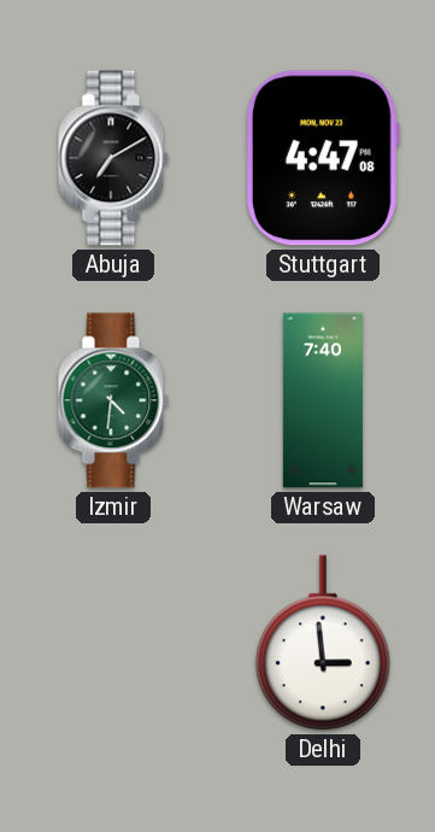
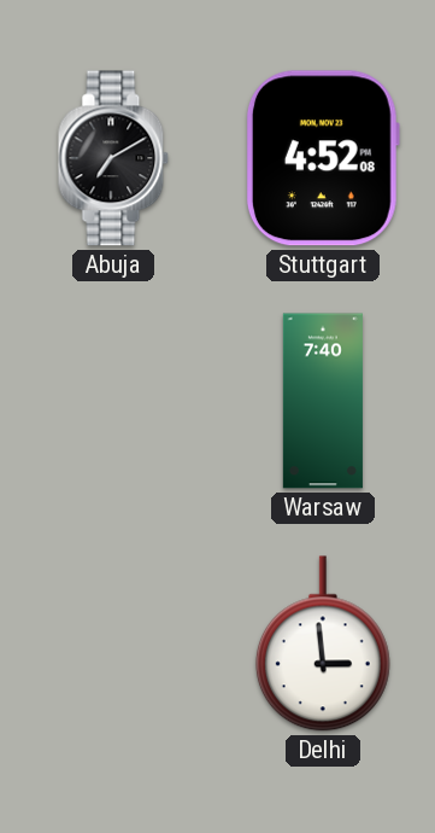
Stuttgart: 4:47 -> 4:52
Izmir: 4:31 -> none
